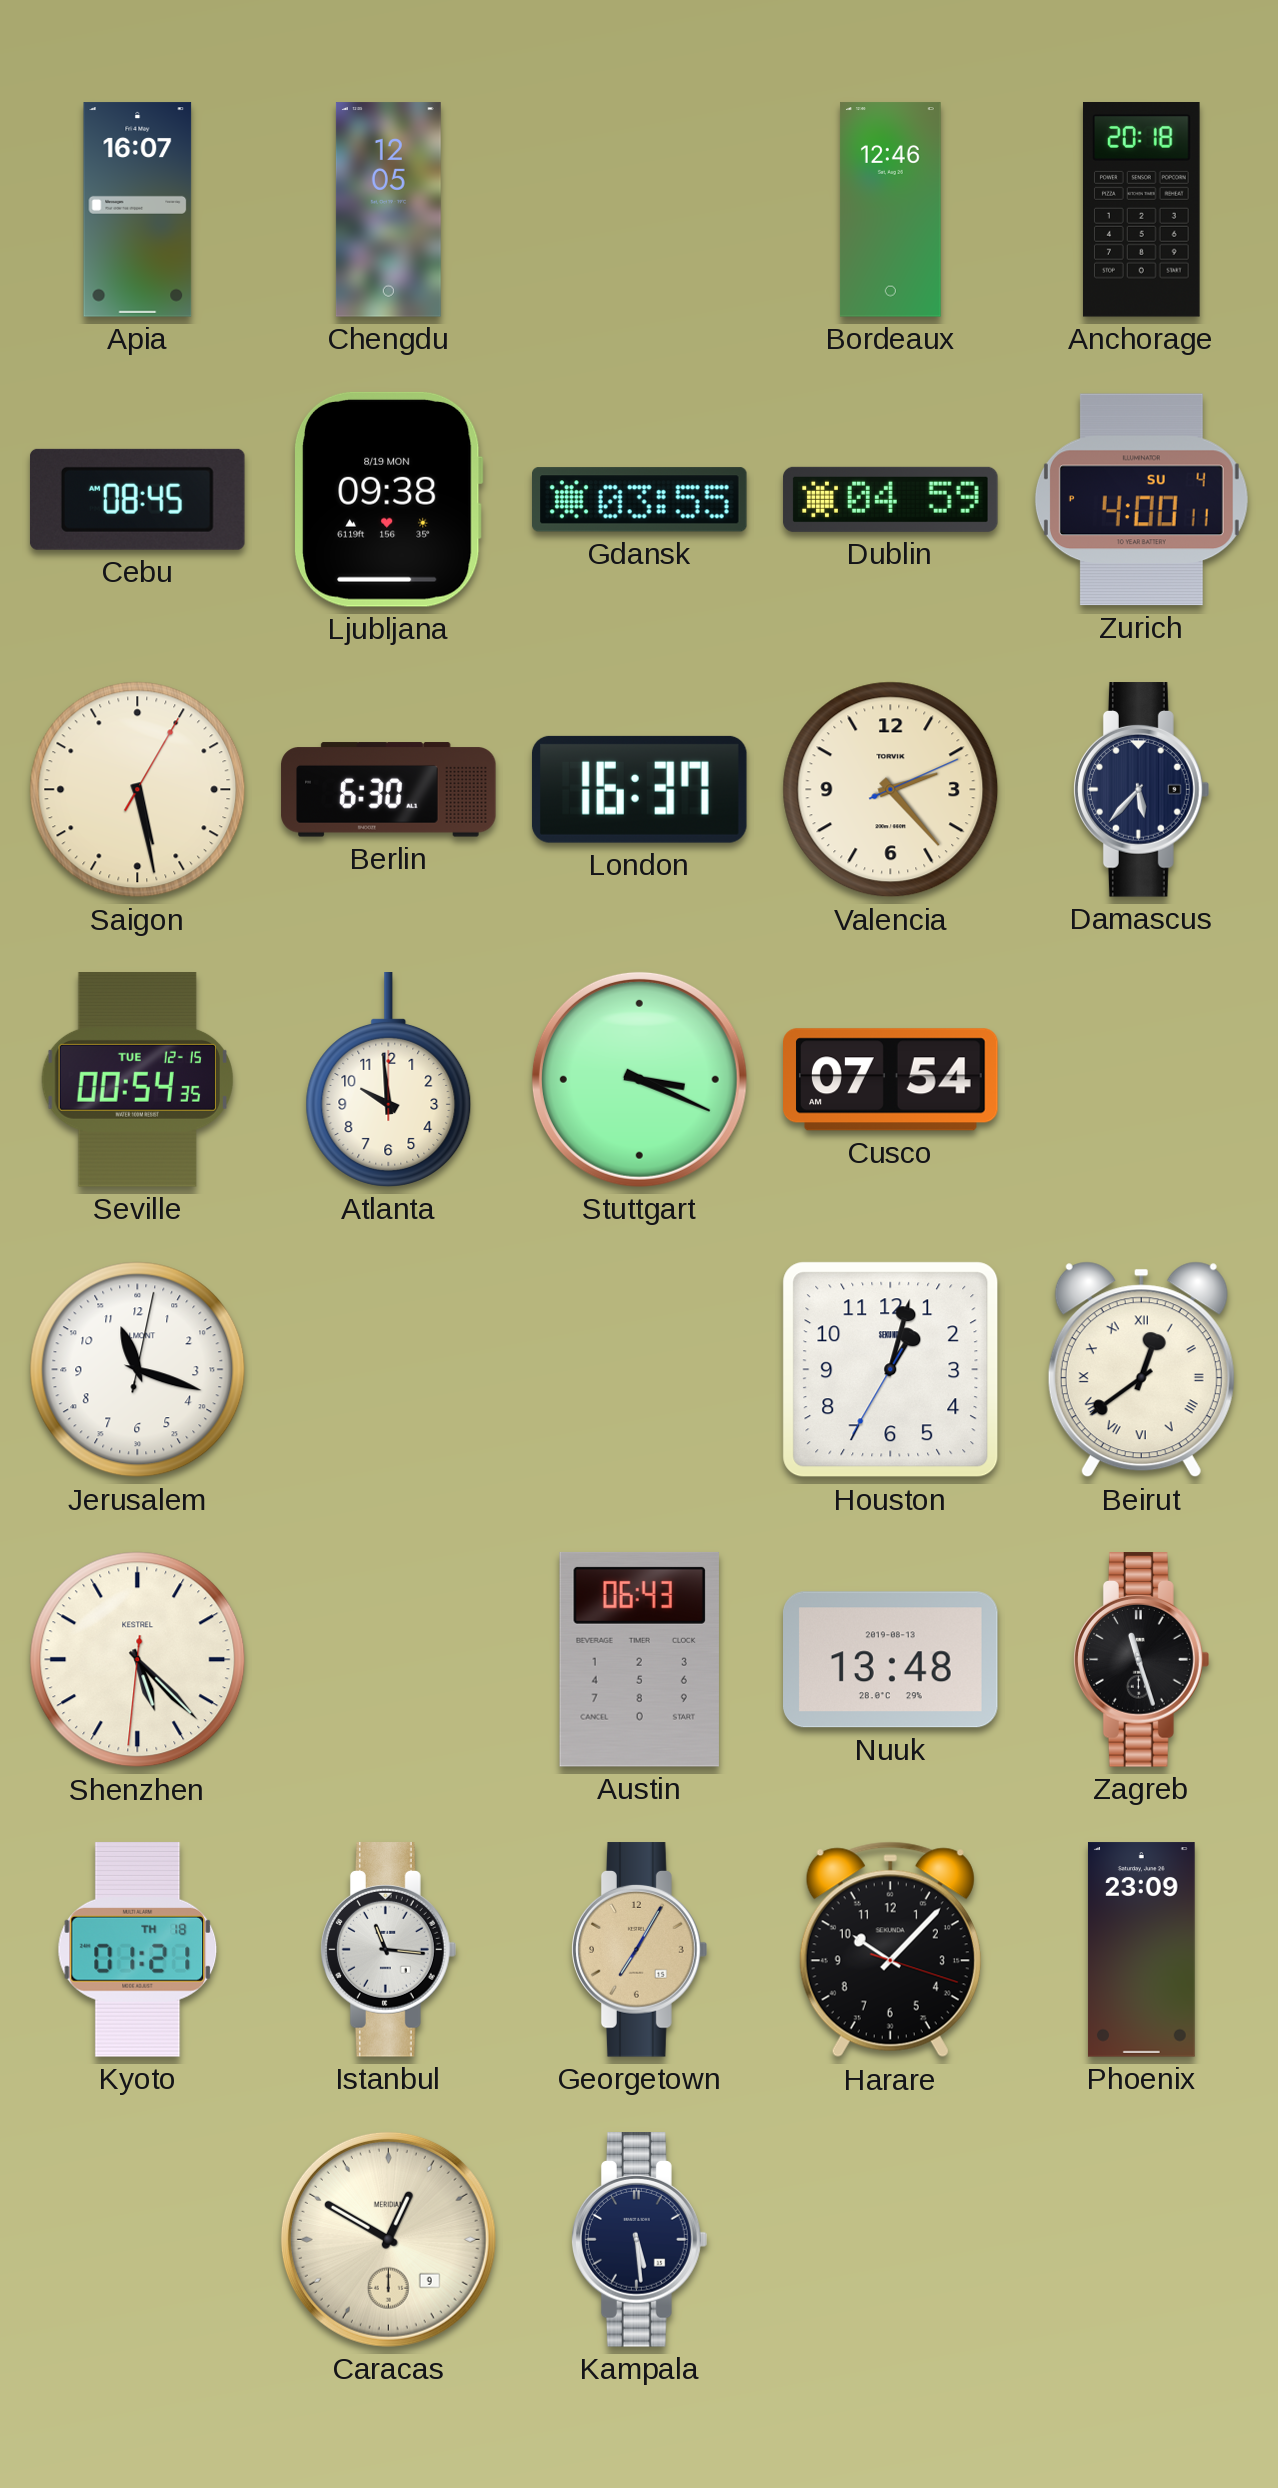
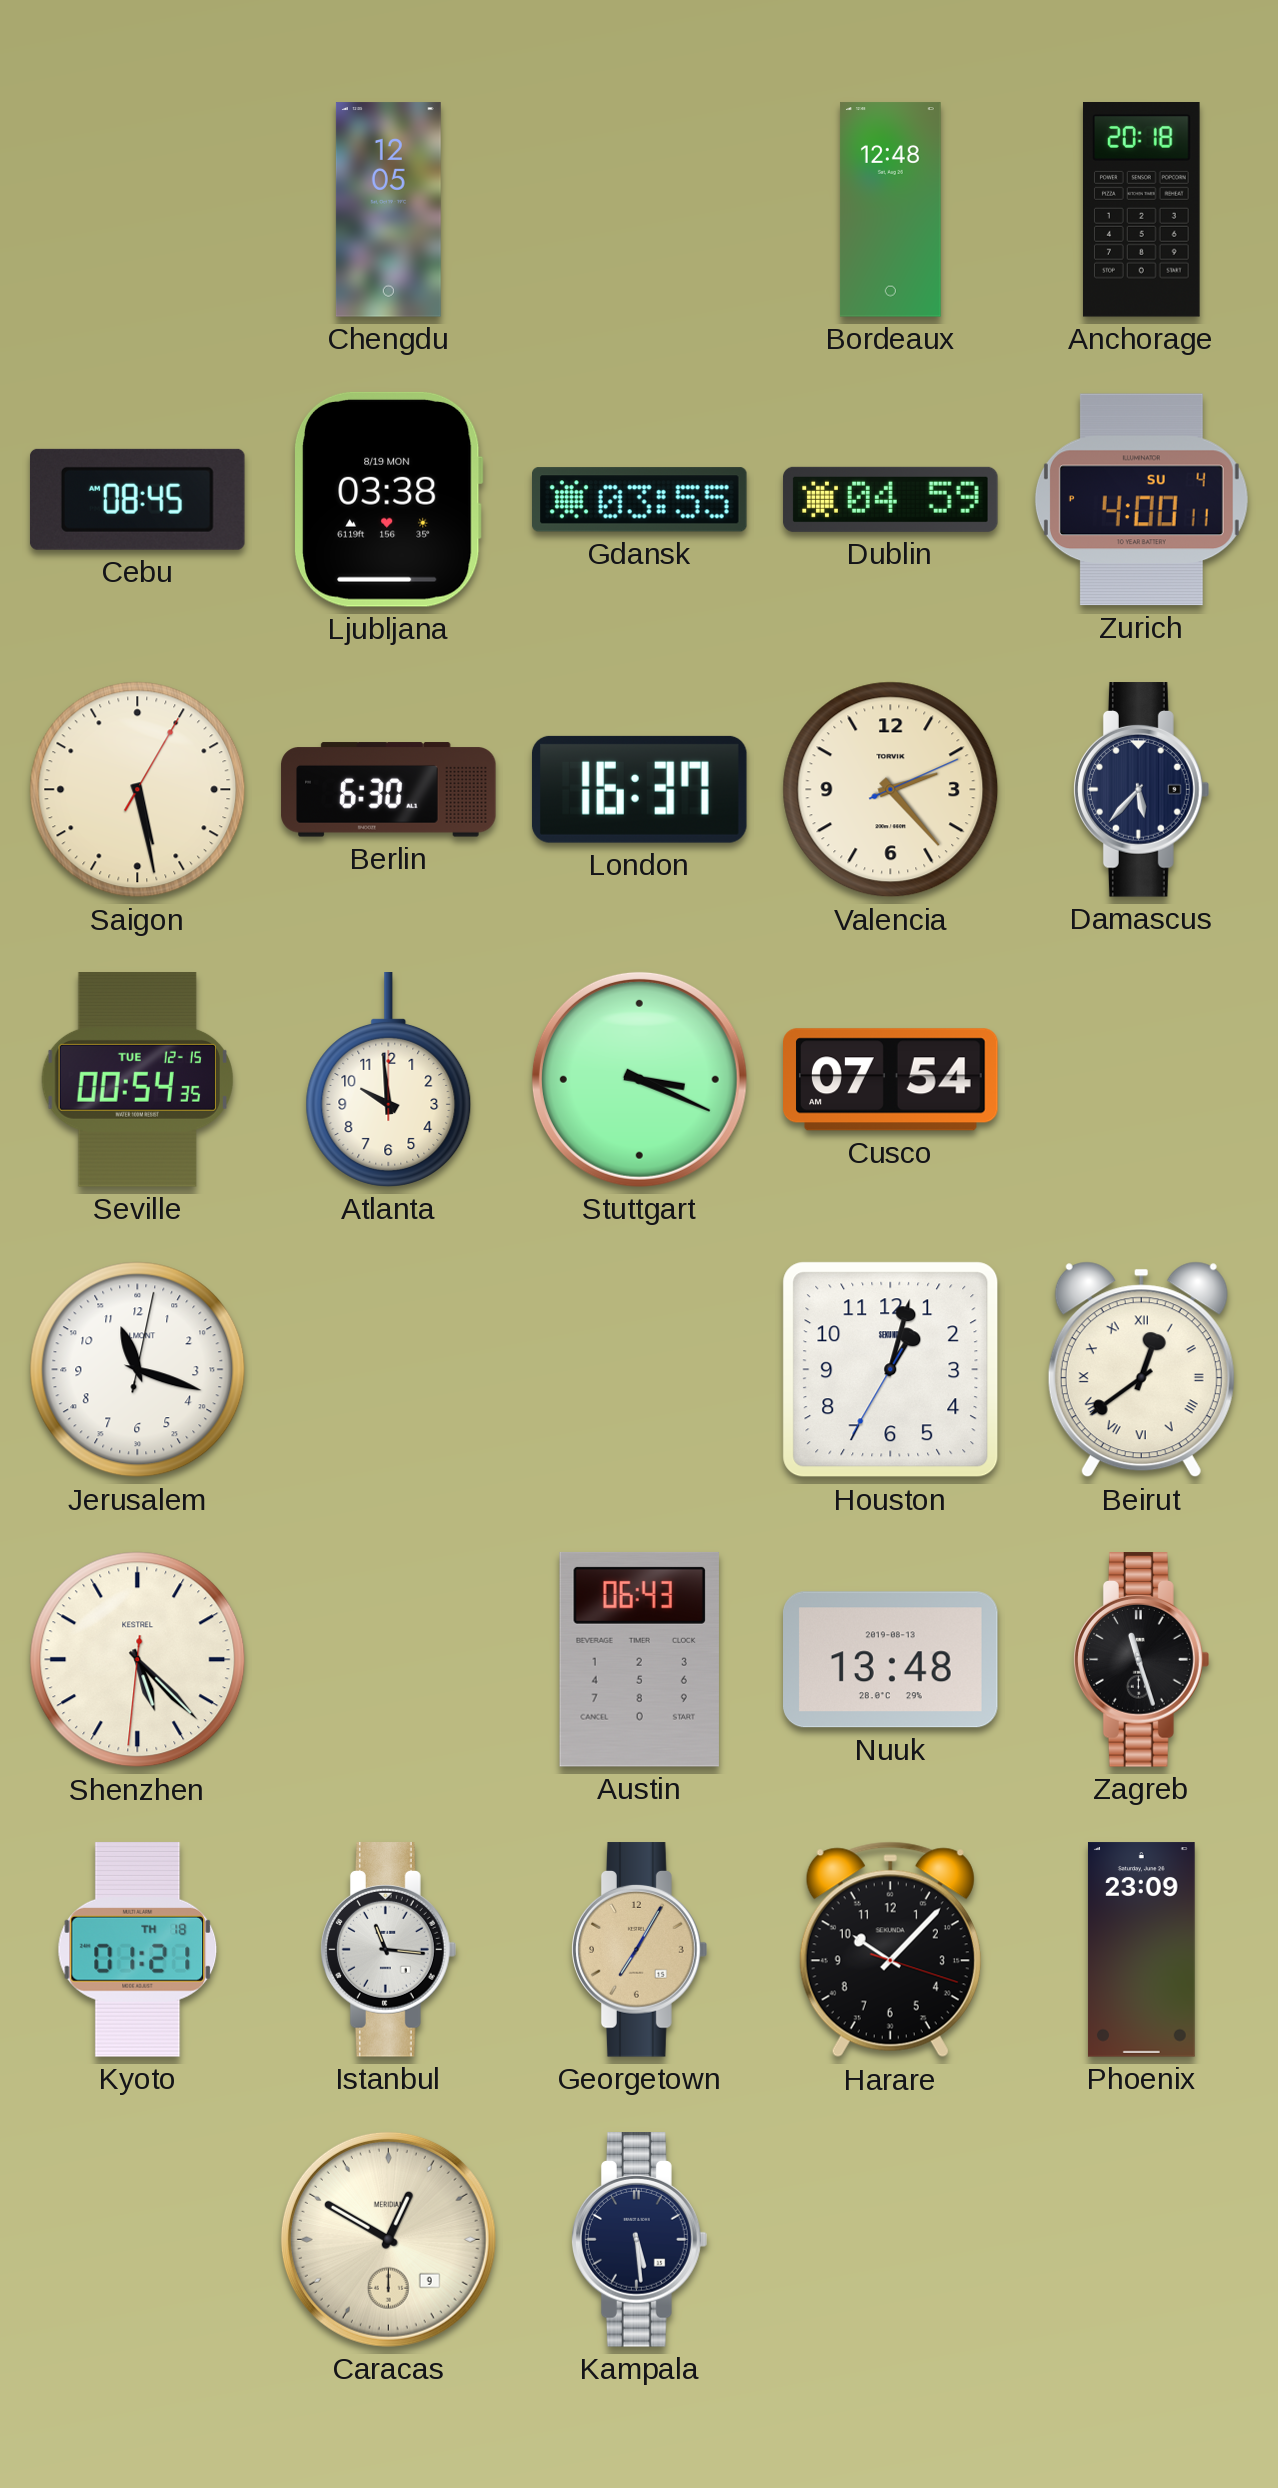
Apia: 16:07 -> none
Bordeaux: 12:46 -> 12:48
Ljubljana: 09:38 -> 03:38
